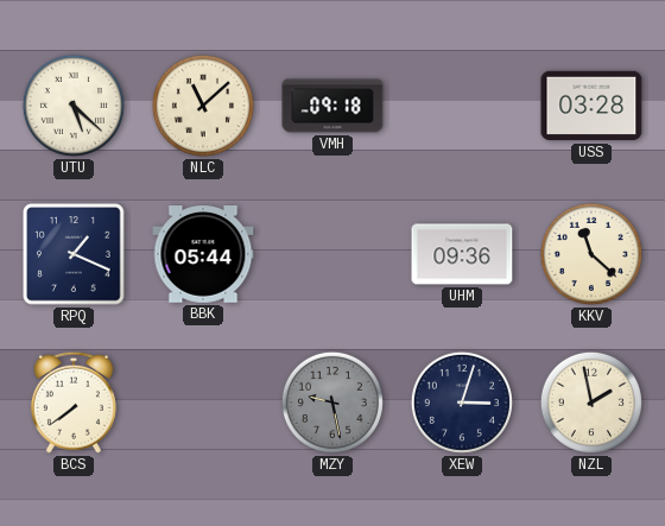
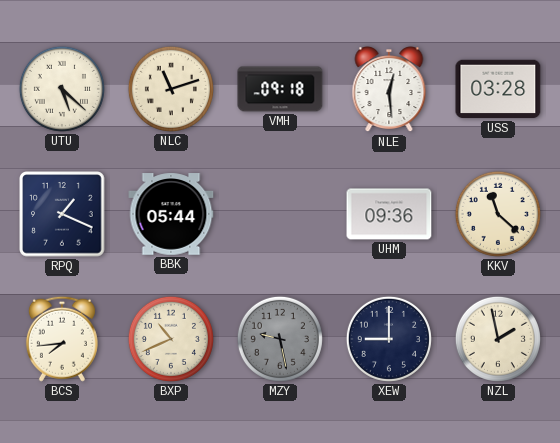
NLC: 11:08 -> 11:12
NLE: none -> 12:29
BCS: 7:39 -> 7:44
BXP: none -> 10:41
XEW: 3:03 -> 9:00
